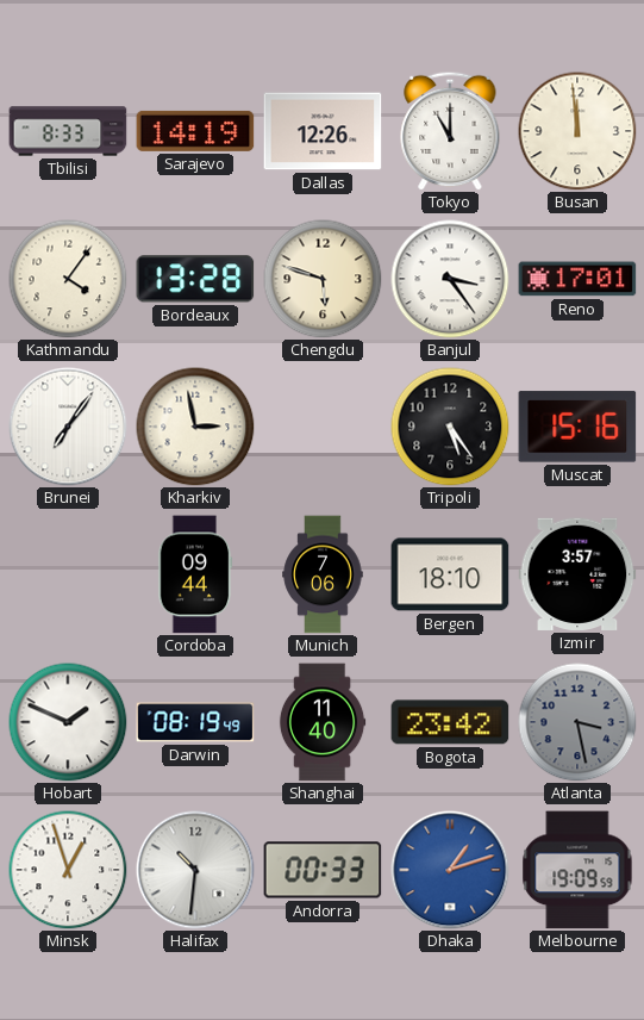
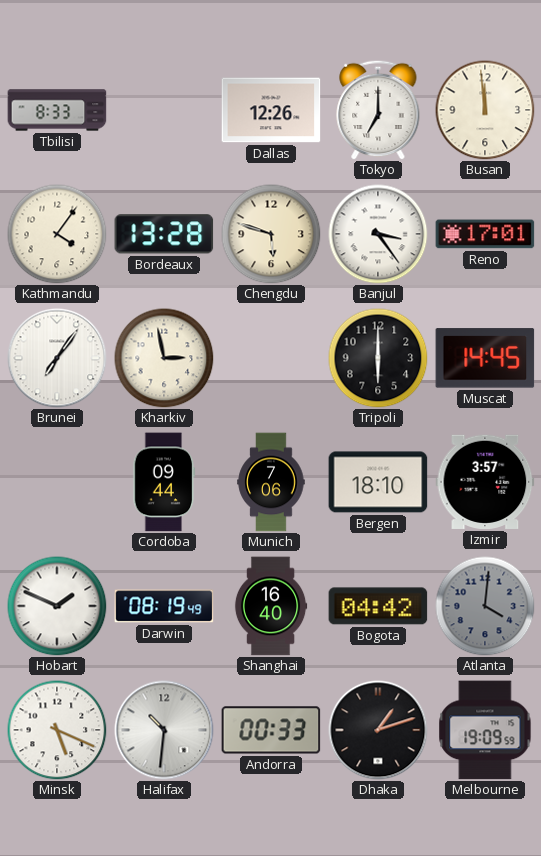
Sarajevo: 14:19 -> none
Tokyo: 11:00 -> 7:00
Tripoli: 5:24 -> 6:00
Muscat: 15:16 -> 14:45
Shanghai: 11:40 -> 16:40
Bogota: 23:42 -> 04:42
Atlanta: 3:28 -> 4:01
Minsk: 12:57 -> 5:19
Dhaka dial: blue -> black
